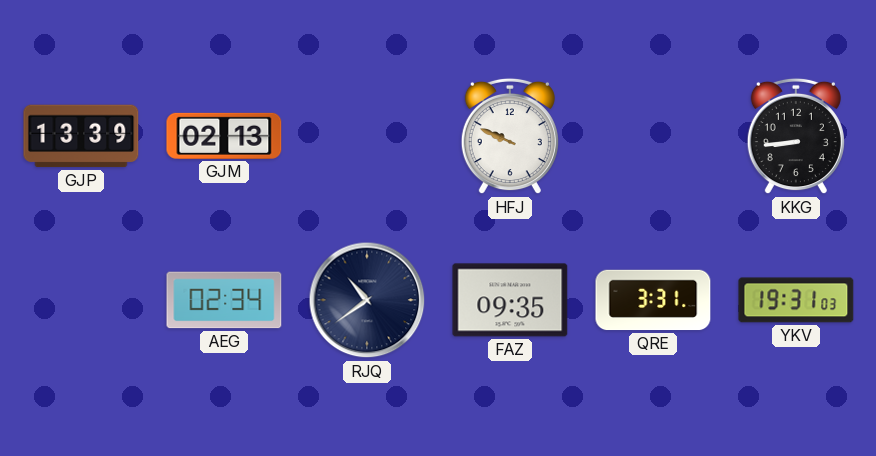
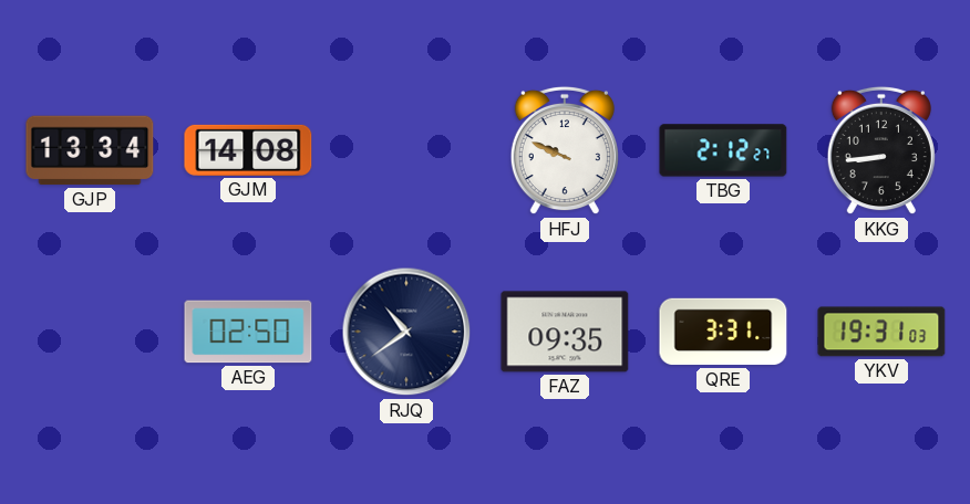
GJP: 13:39 -> 13:34
GJM: 02:13 -> 14:08
TBG: none -> 2:12
AEG: 02:34 -> 02:50
